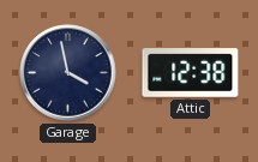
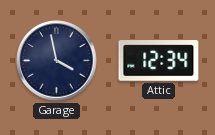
Attic: 12:38 -> 12:34
